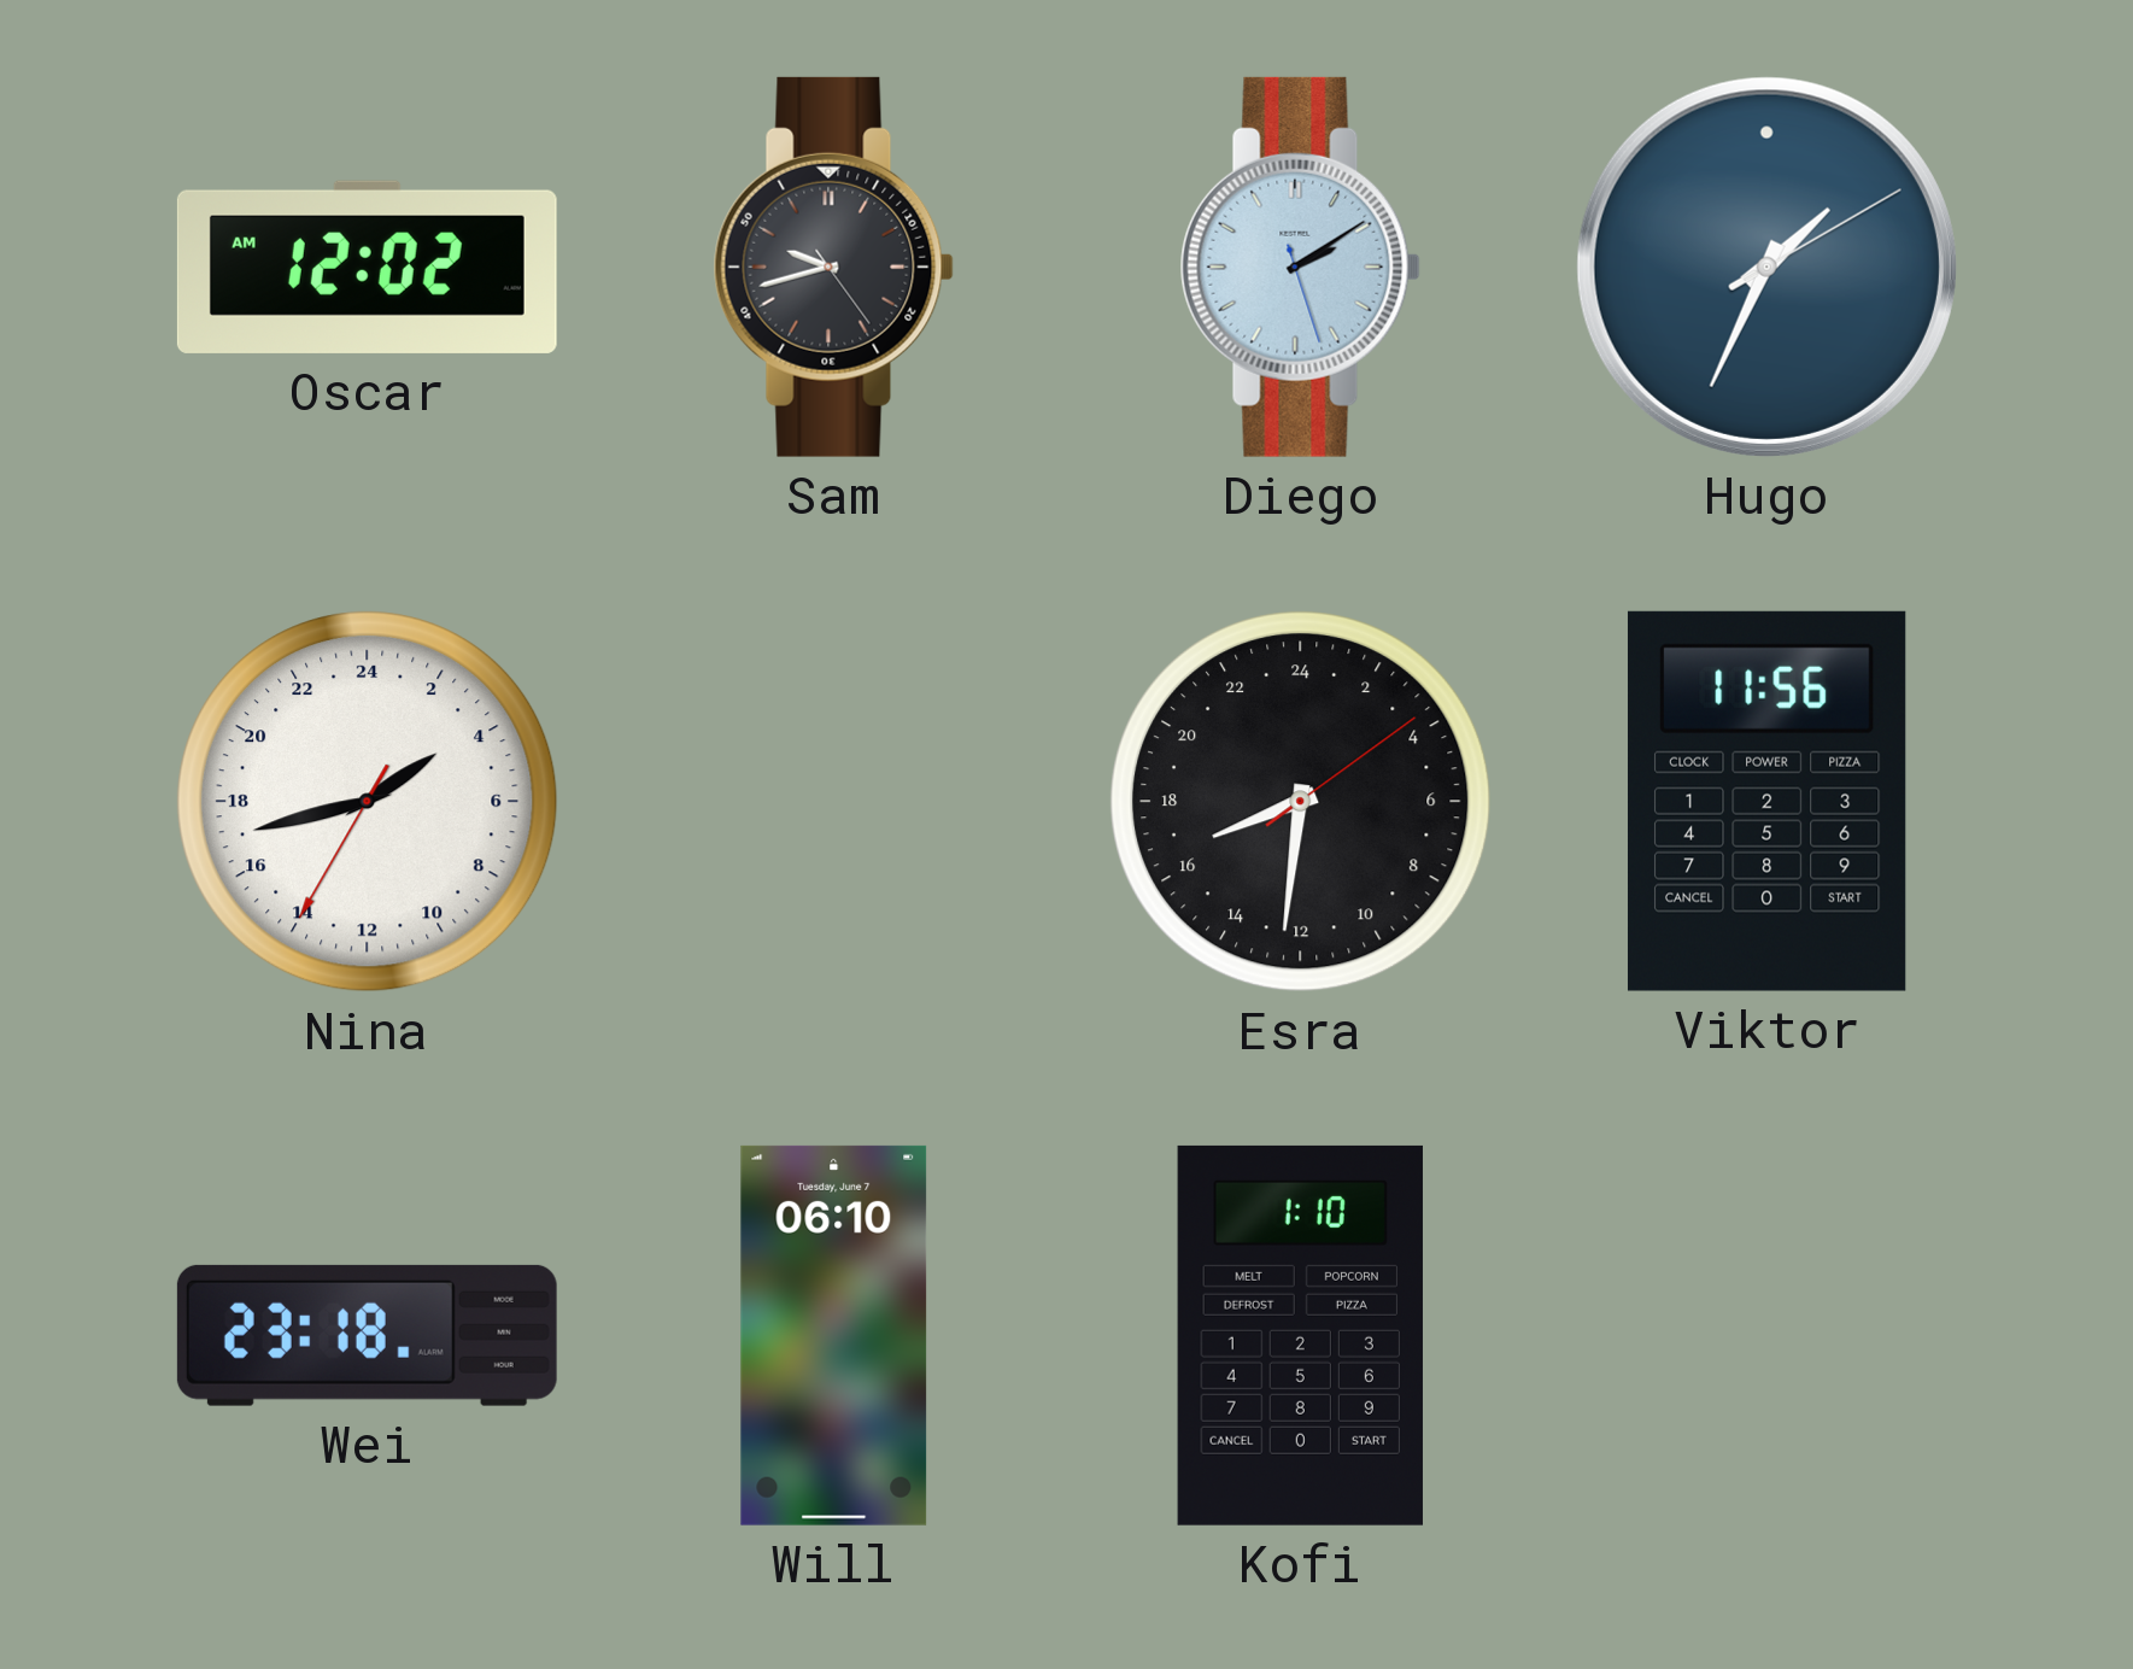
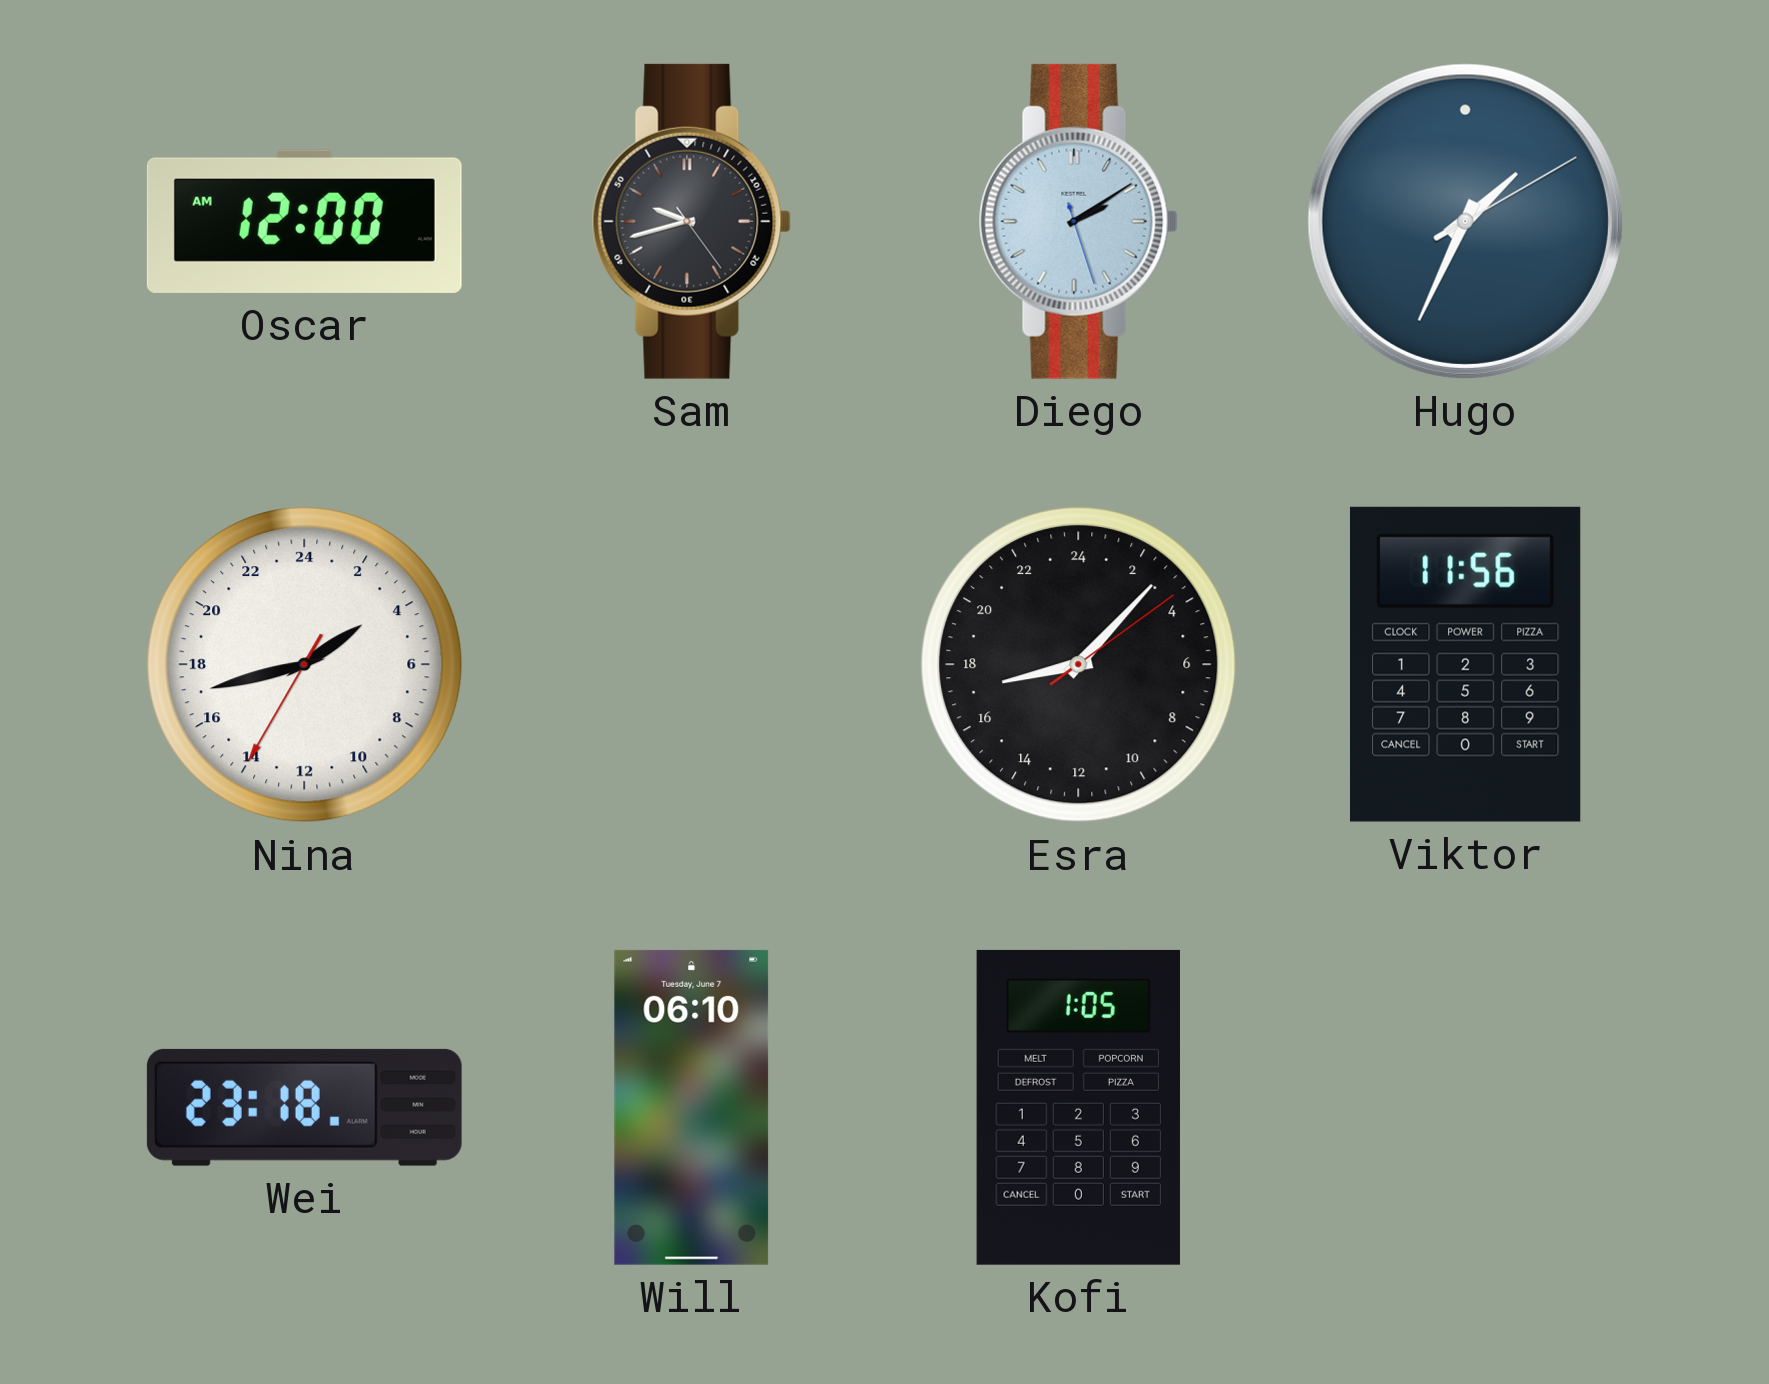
Oscar: 12:02 -> 12:00
Esra: 16:31 -> 17:07
Kofi: 1:10 -> 1:05
